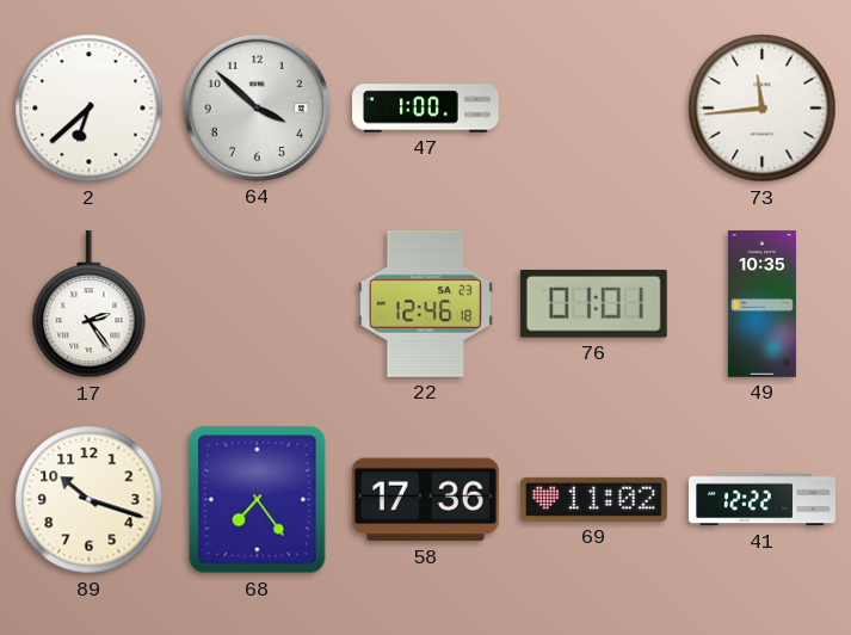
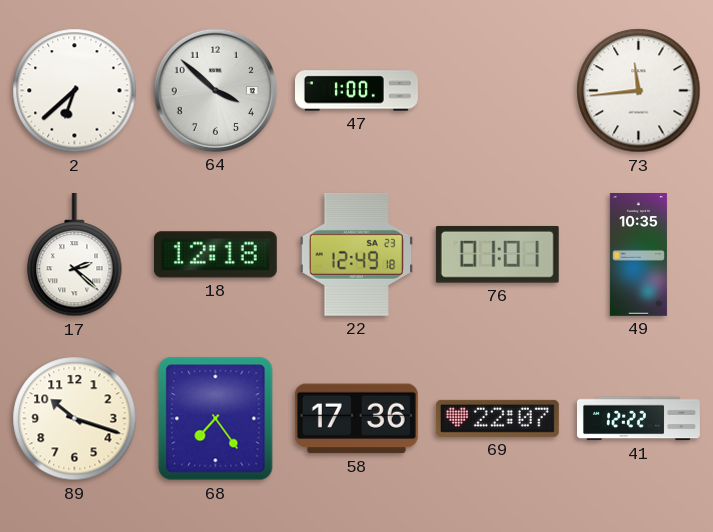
17: 2:24 -> 2:22
18: none -> 12:18
22: 12:46 -> 12:49
69: 11:02 -> 22:07
